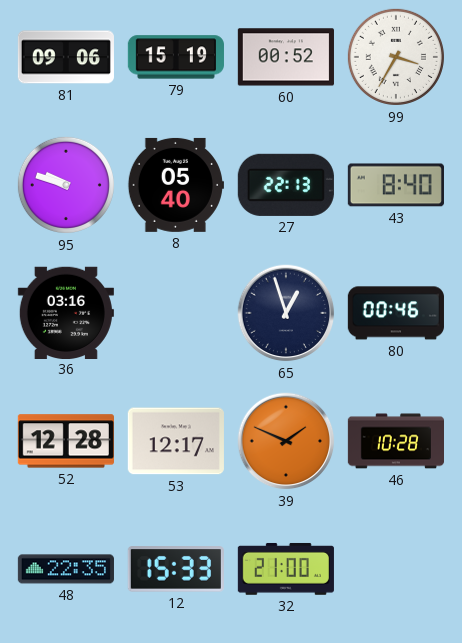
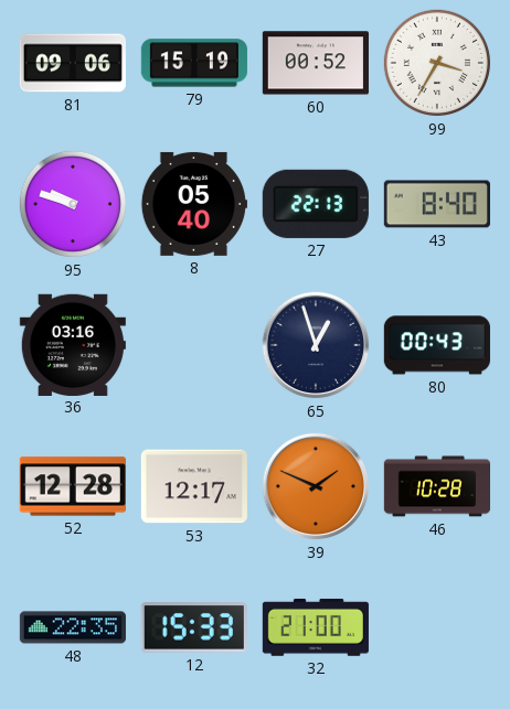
80: 00:46 -> 00:43
